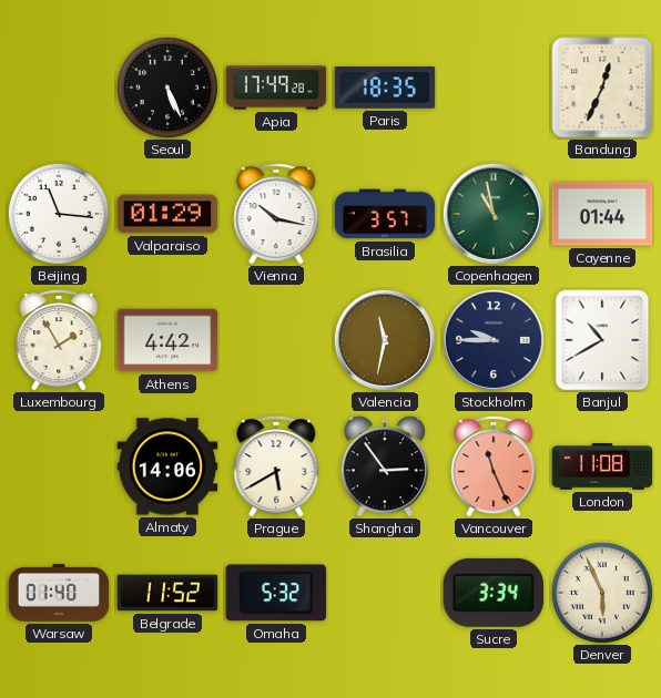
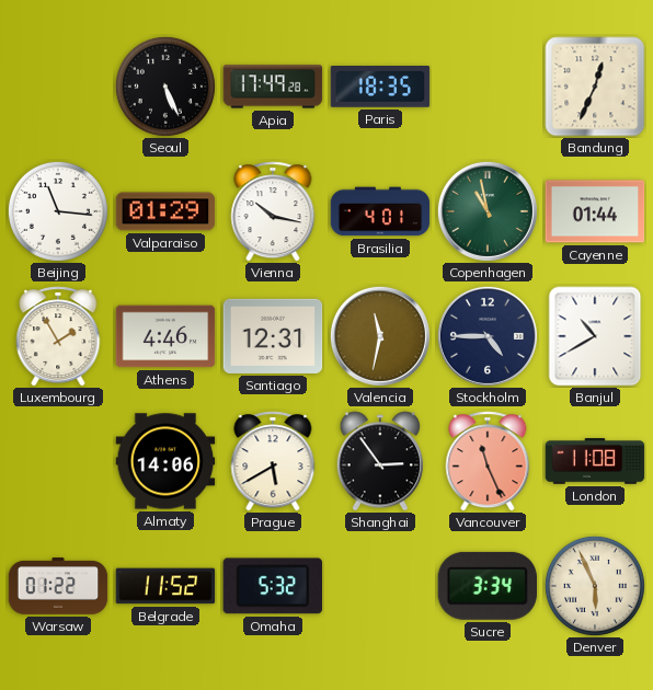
Brasilia: 3:57 -> 4:01
Athens: 4:42 -> 4:46
Santiago: none -> 12:31
Stockholm: 9:45 -> 4:45
Warsaw: 01:40 -> 01:22
